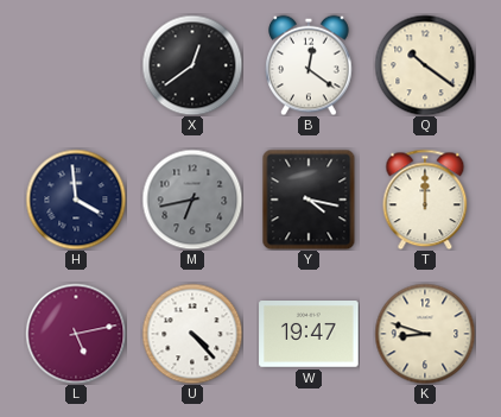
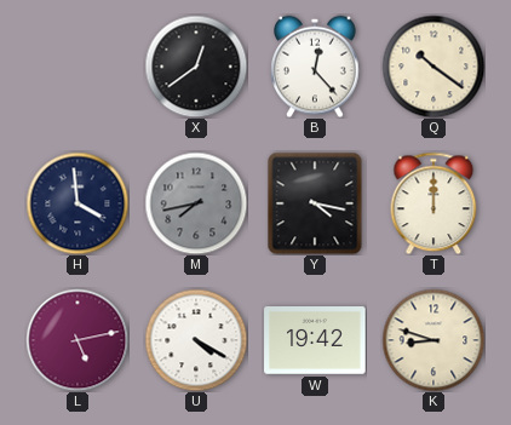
B: 12:21 -> 12:23
M: 6:43 -> 7:43
U: 4:23 -> 4:20
W: 19:47 -> 19:42
